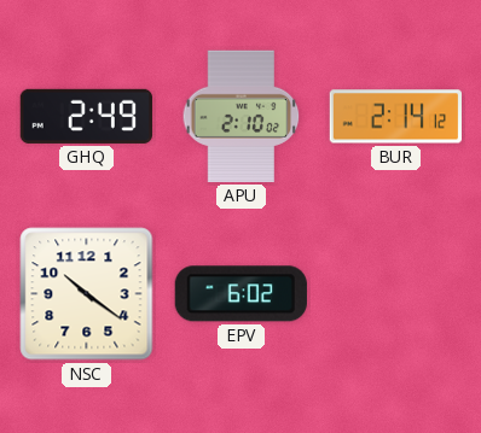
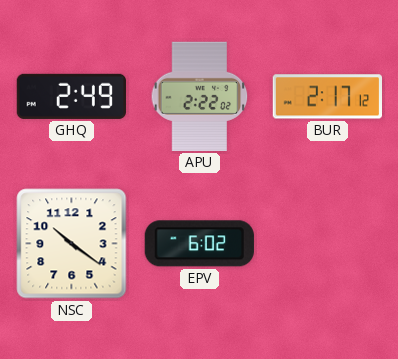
APU: 2:10 -> 2:22
BUR: 2:14 -> 2:17
